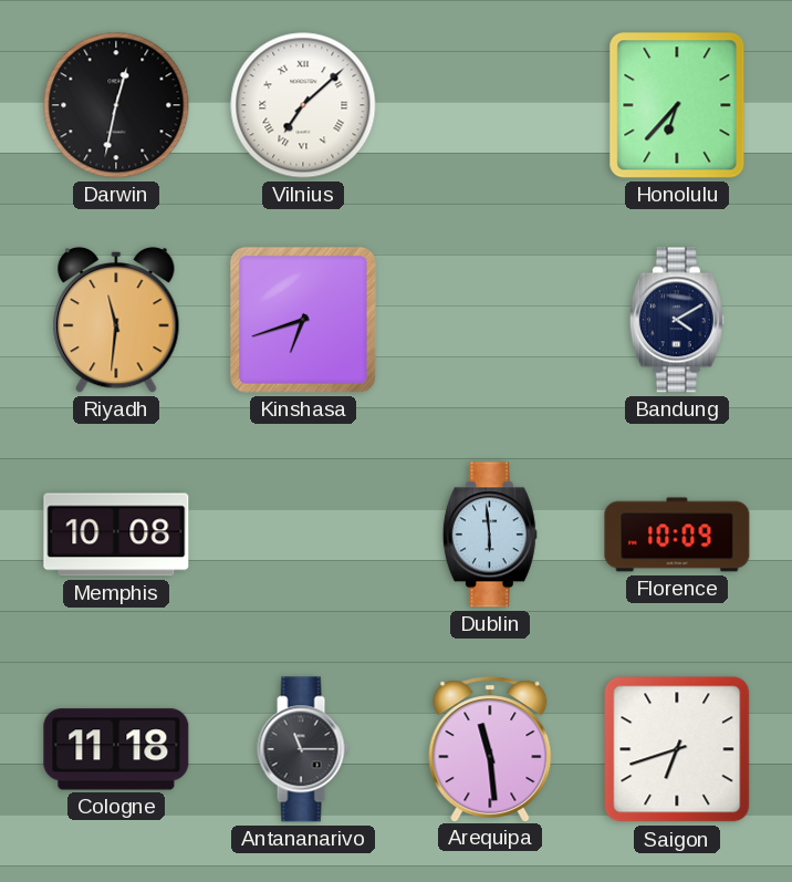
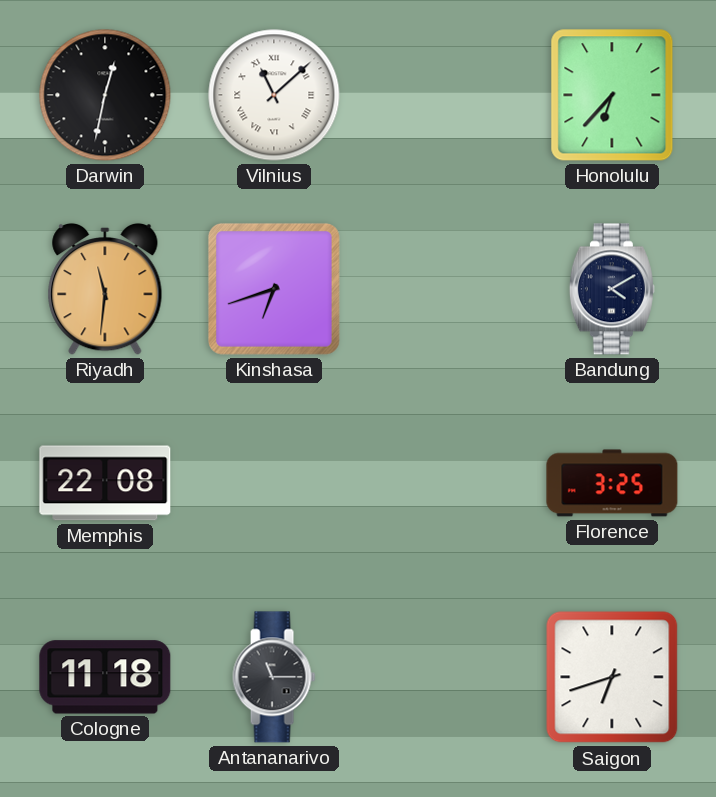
Vilnius: 7:08 -> 11:08
Memphis: 10:08 -> 22:08
Dublin: 5:59 -> none
Florence: 10:09 -> 3:25
Arequipa: 11:29 -> none
